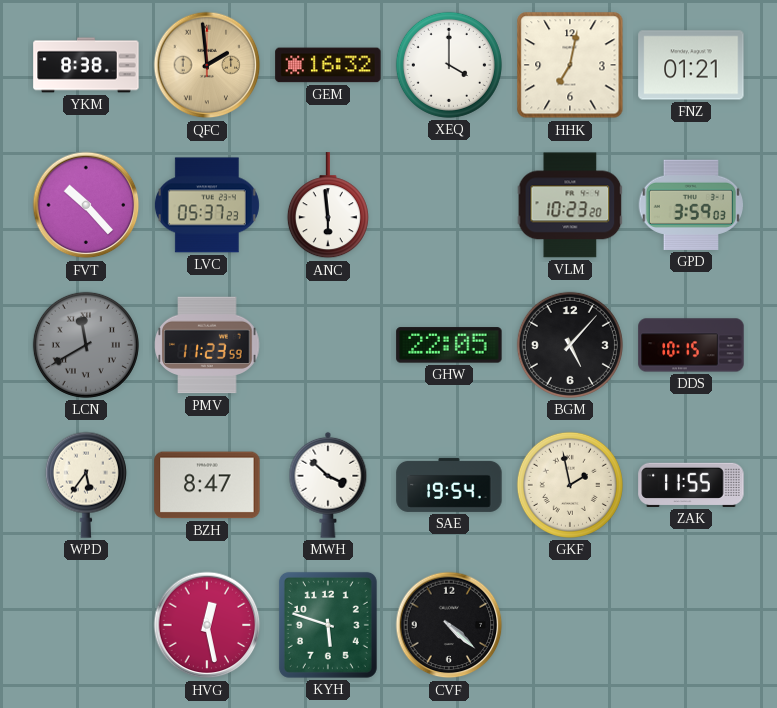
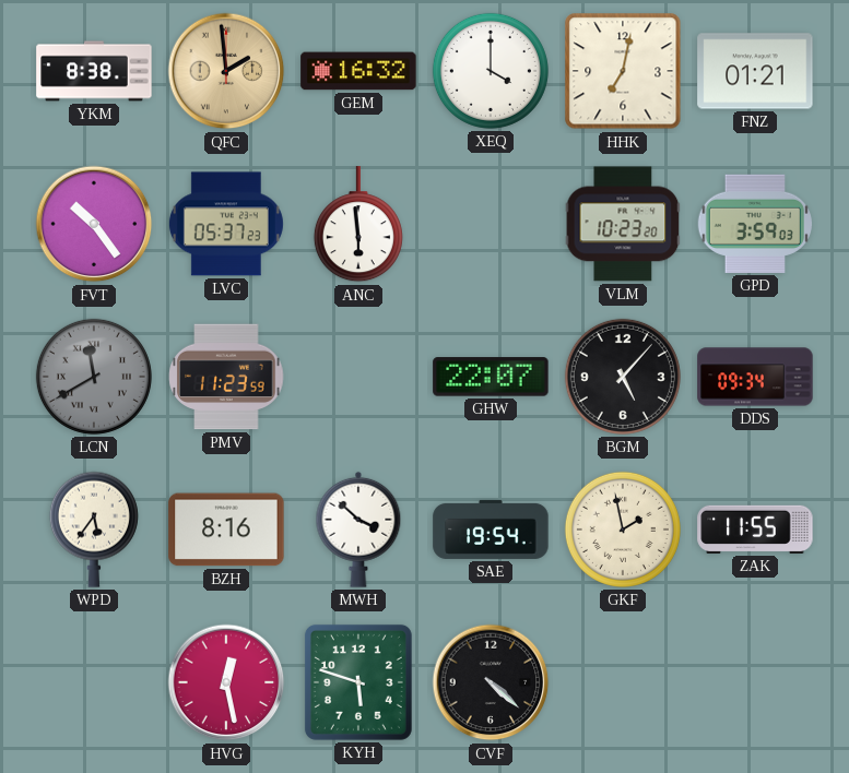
FVT: 10:23 -> 10:24
GHW: 22:05 -> 22:07
DDS: 10:15 -> 09:34
BZH: 8:47 -> 8:16
